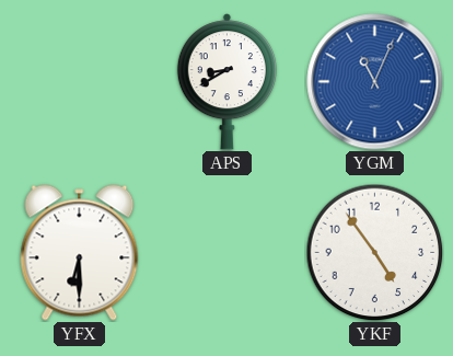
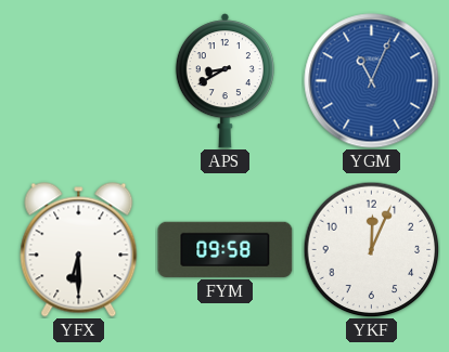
FYM: none -> 09:58
YKF: 4:54 -> 12:04
